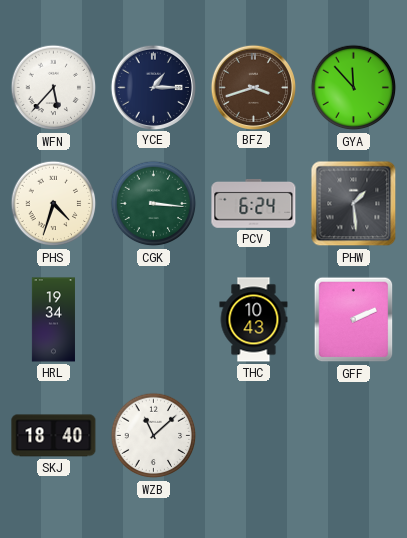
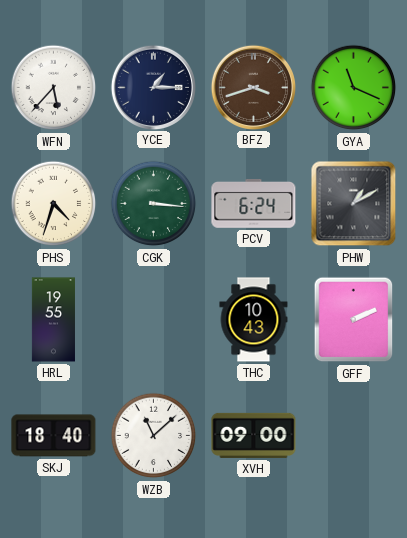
GYA: 11:53 -> 11:19
PHW: 1:29 -> 1:10
HRL: 19:34 -> 19:55
XVH: none -> 09:00
